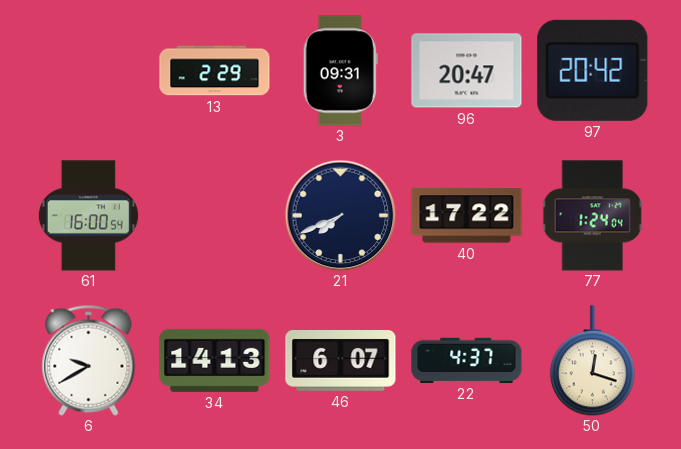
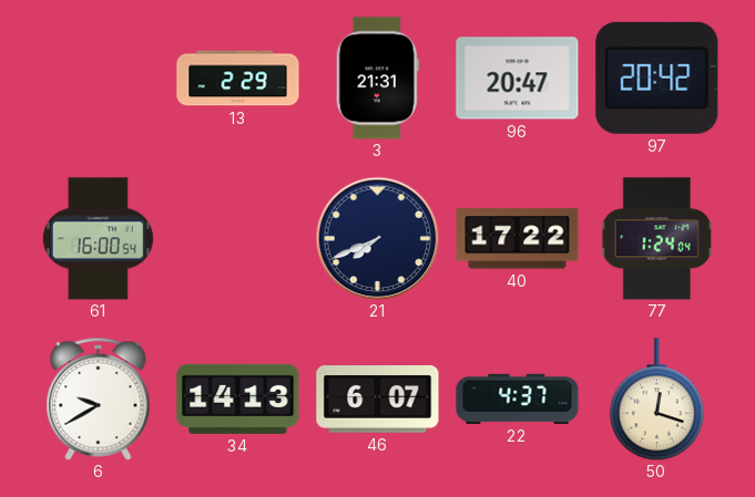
3: 09:31 -> 21:31
